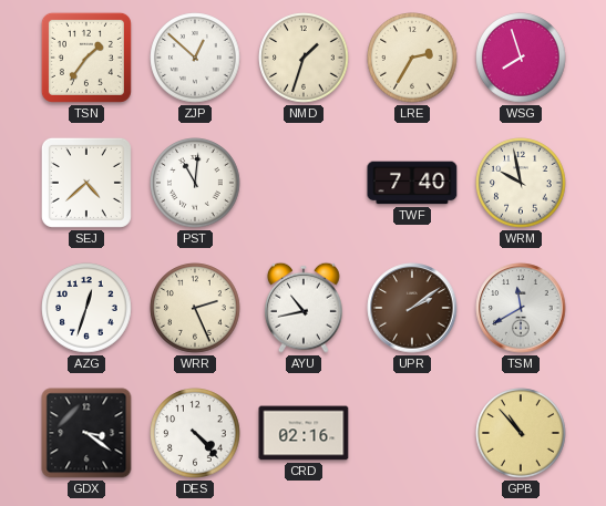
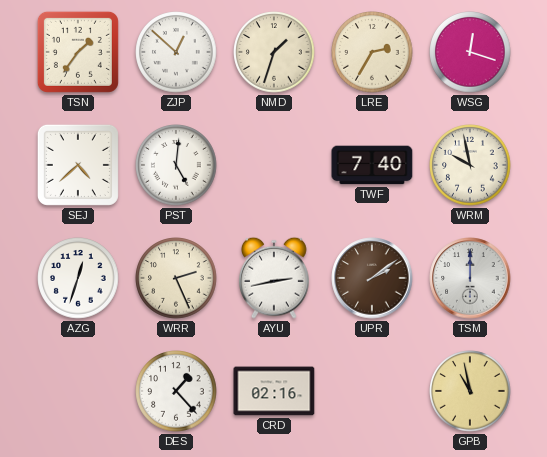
WSG: 7:57 -> 12:18
PST: 11:01 -> 5:01
AYU: 10:43 -> 2:43
TSM: 11:40 -> 12:00
GDX: 3:21 -> none
DES: 4:23 -> 1:23
GPB: 10:53 -> 10:58
